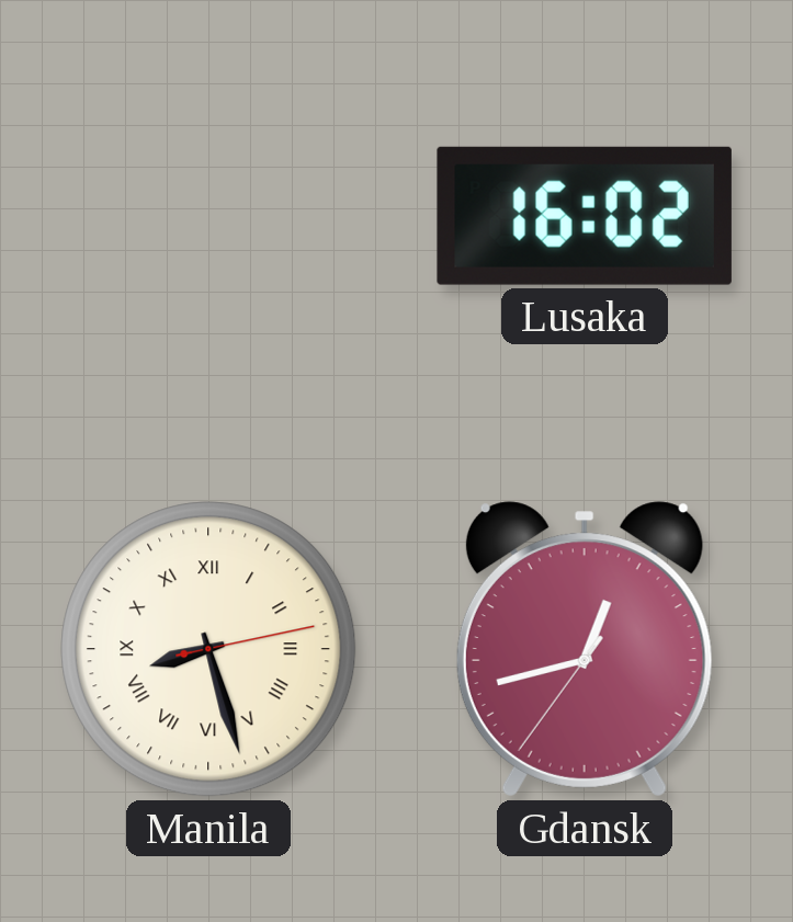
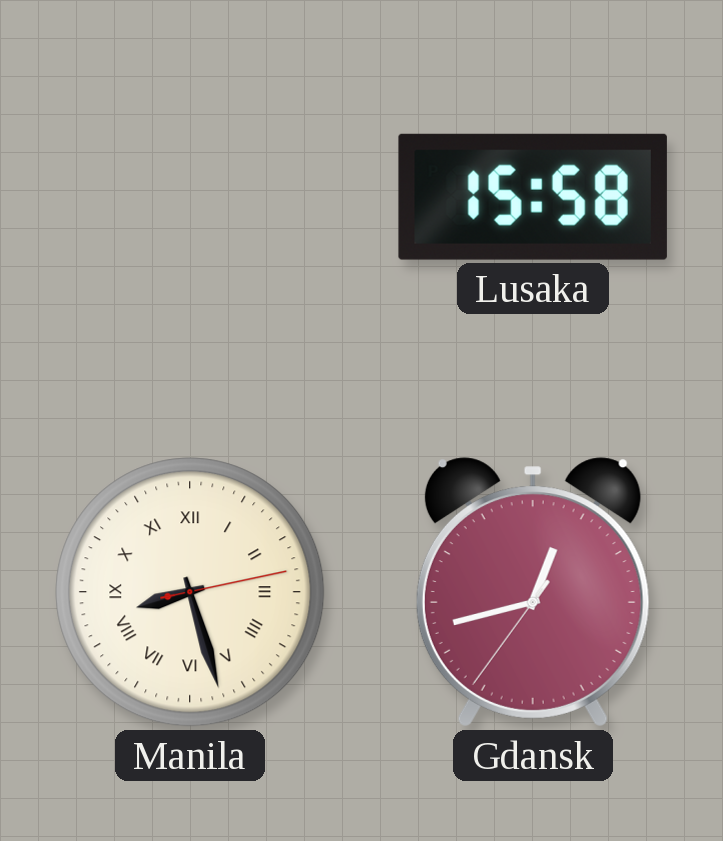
Lusaka: 16:02 -> 15:58
